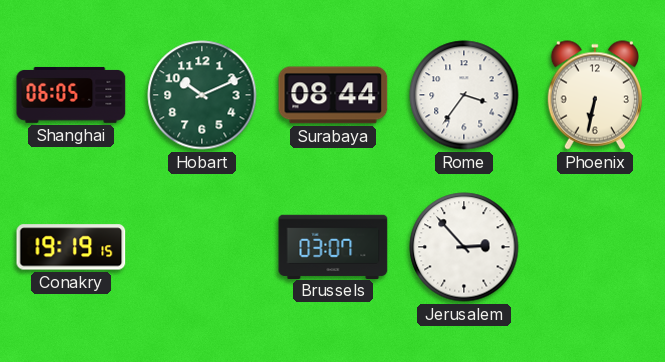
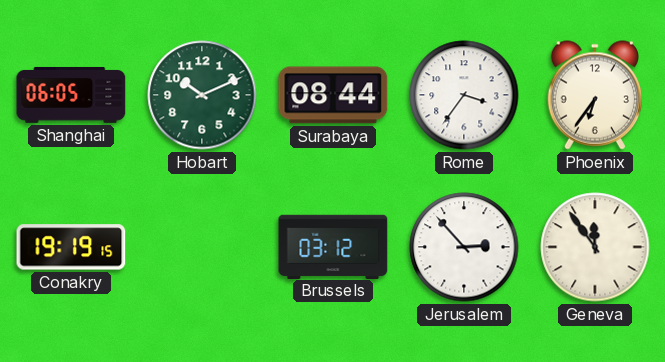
Phoenix: 6:32 -> 6:36
Brussels: 03:07 -> 03:12
Geneva: none -> 11:54
